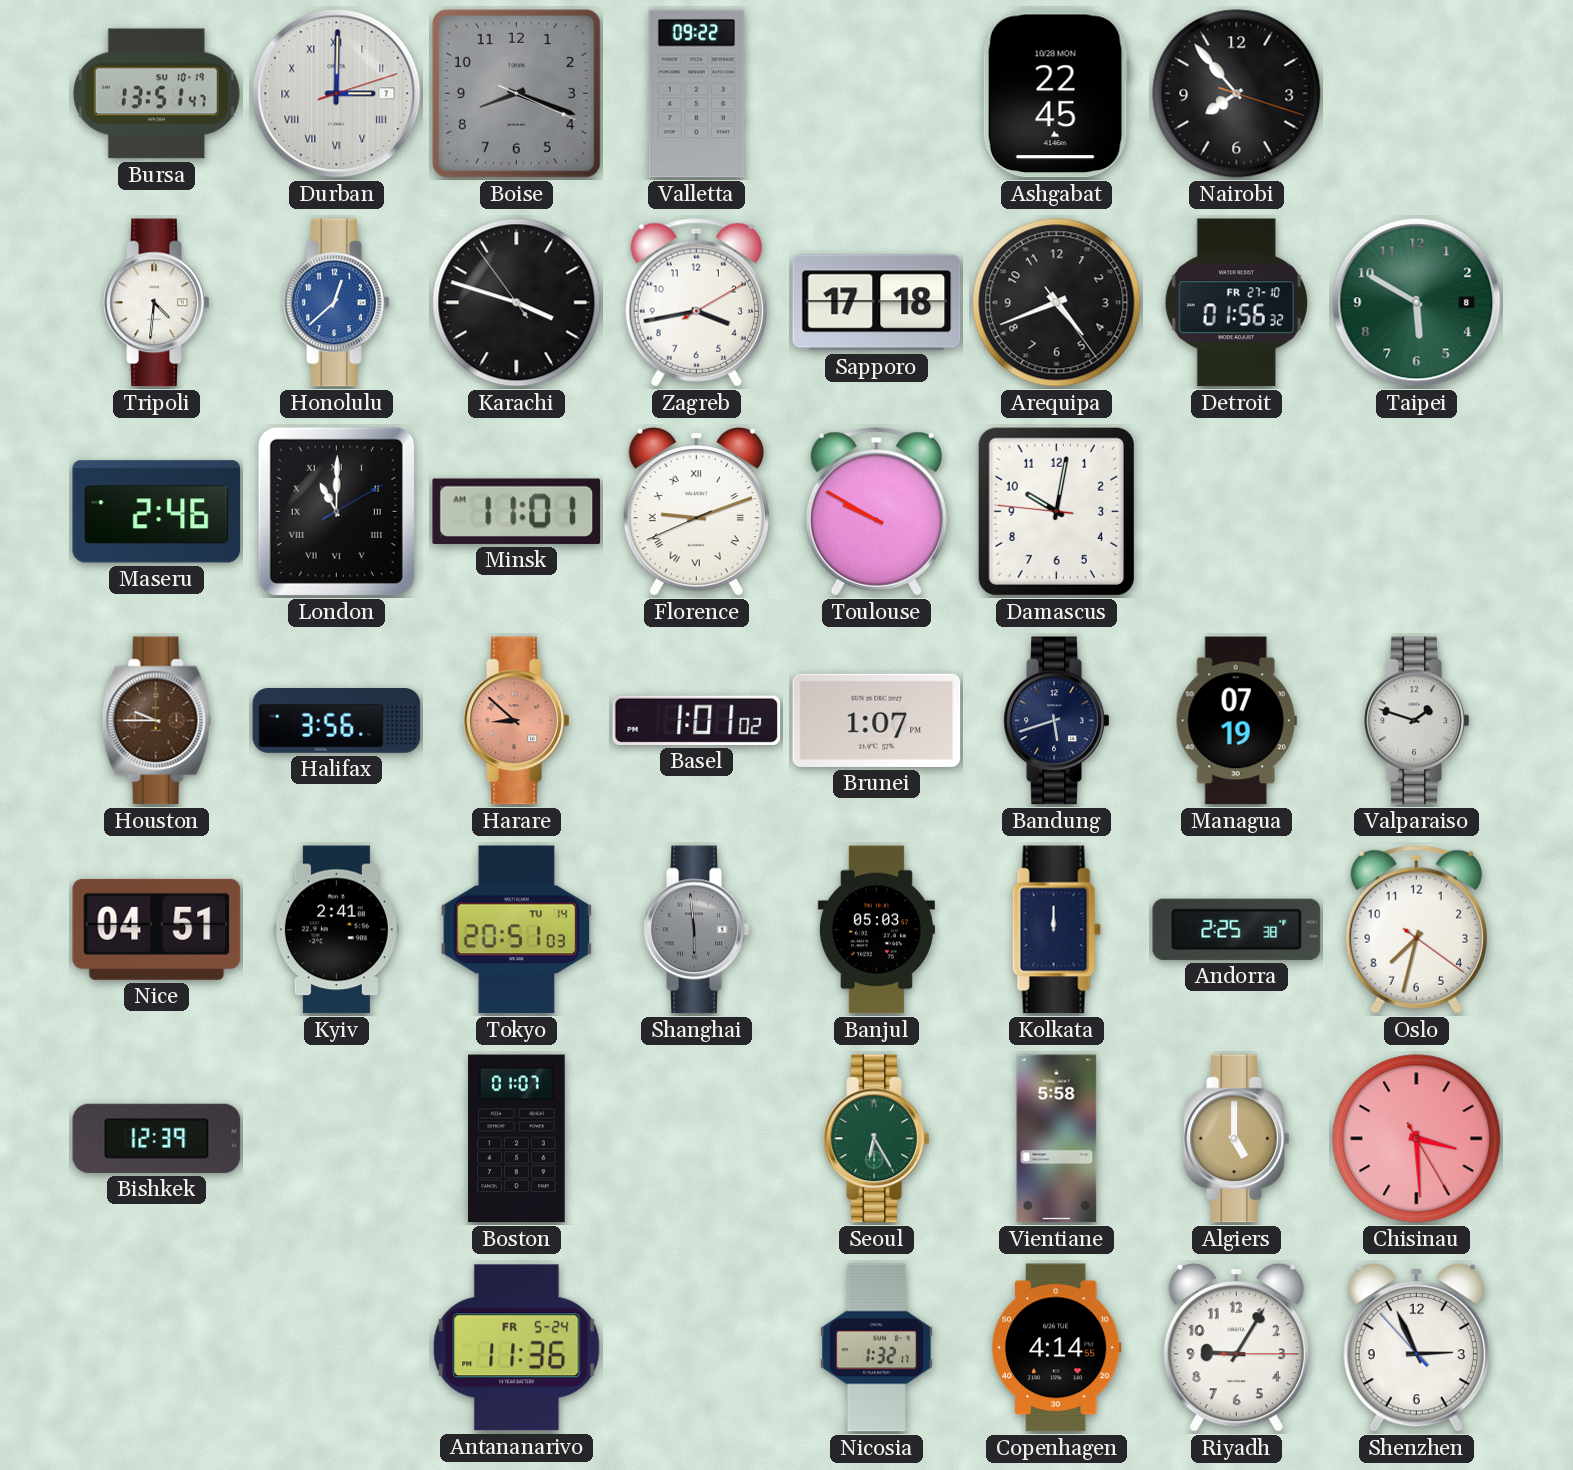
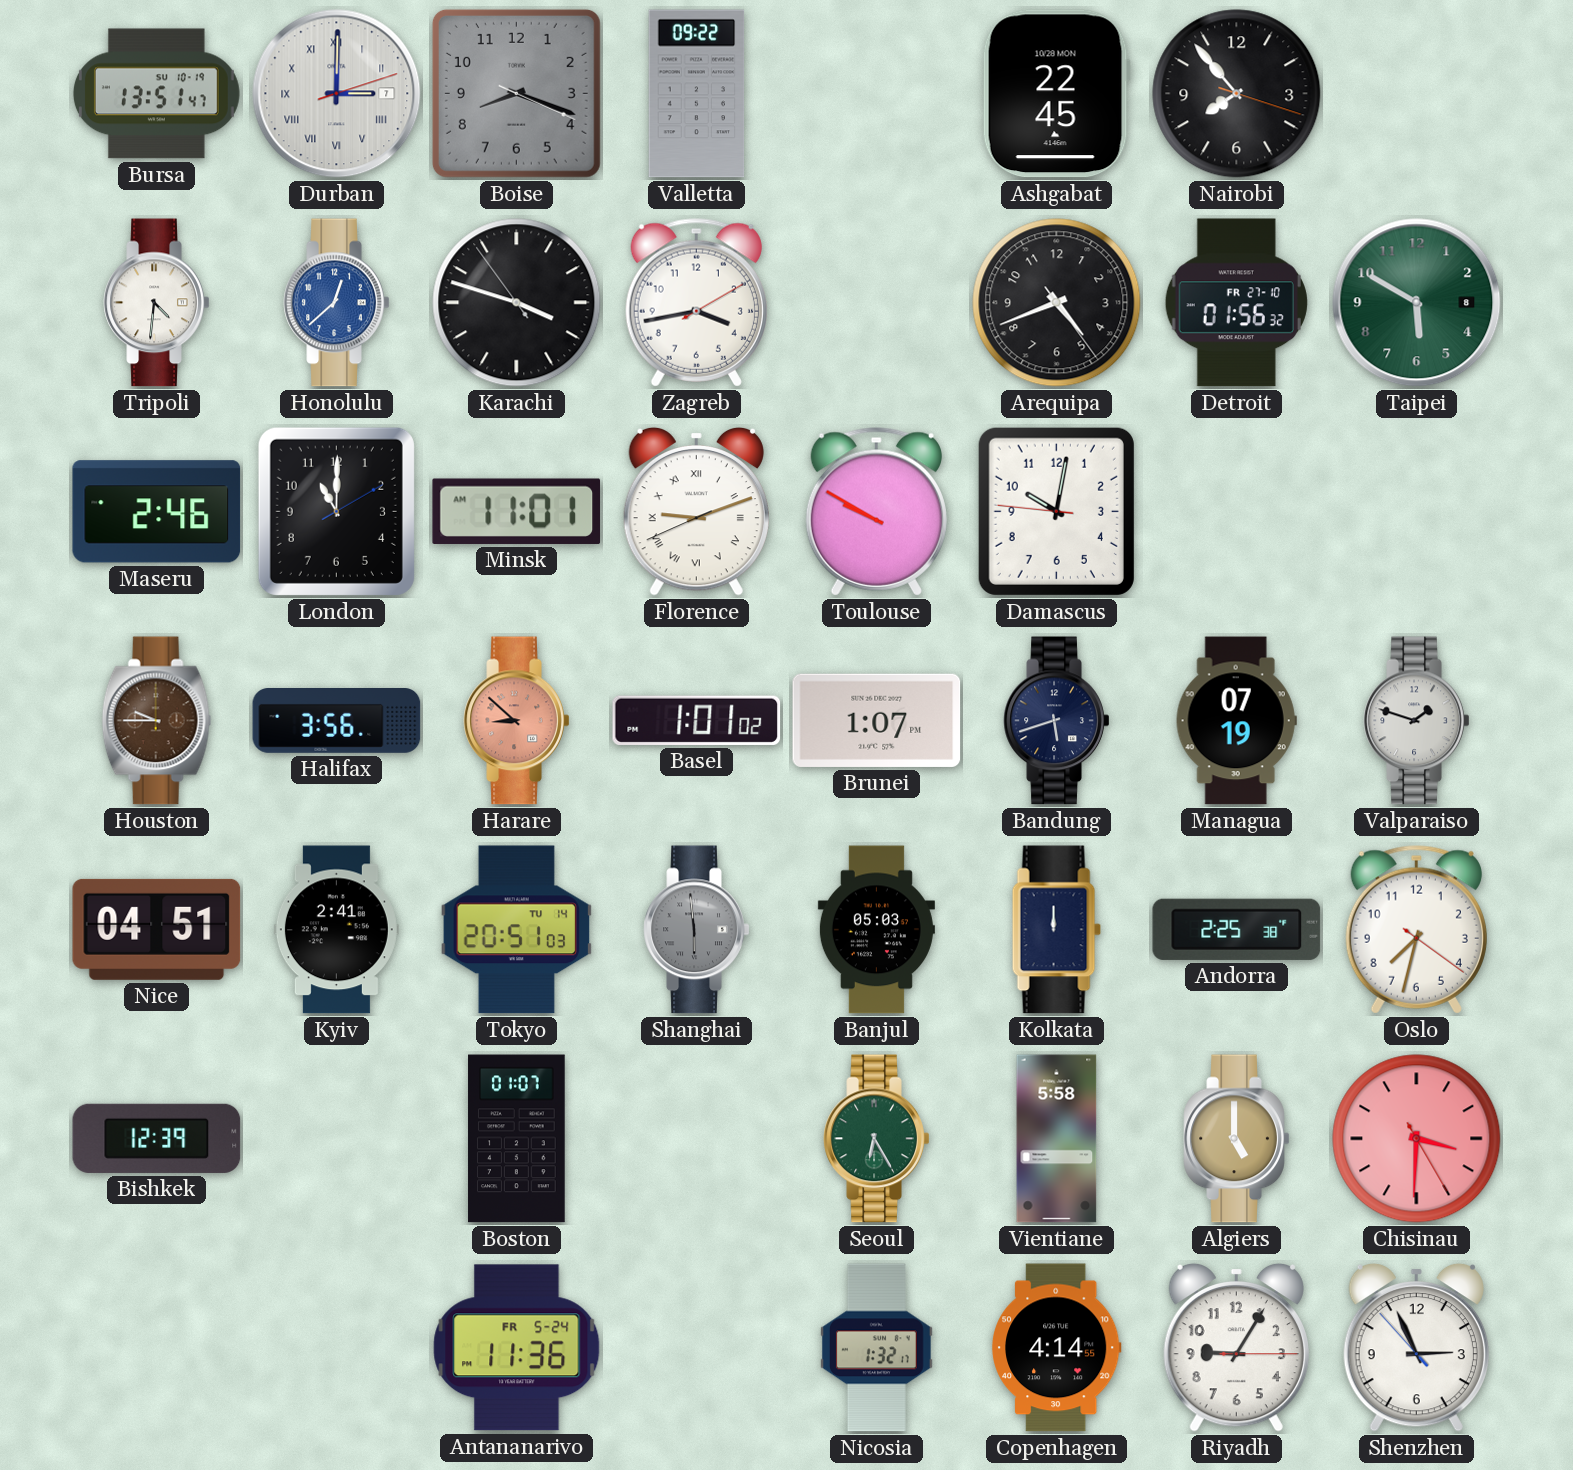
Sapporo: 17:18 -> none
London numerals: Roman -> Arabic
Chisinau: 3:29 -> 3:30
